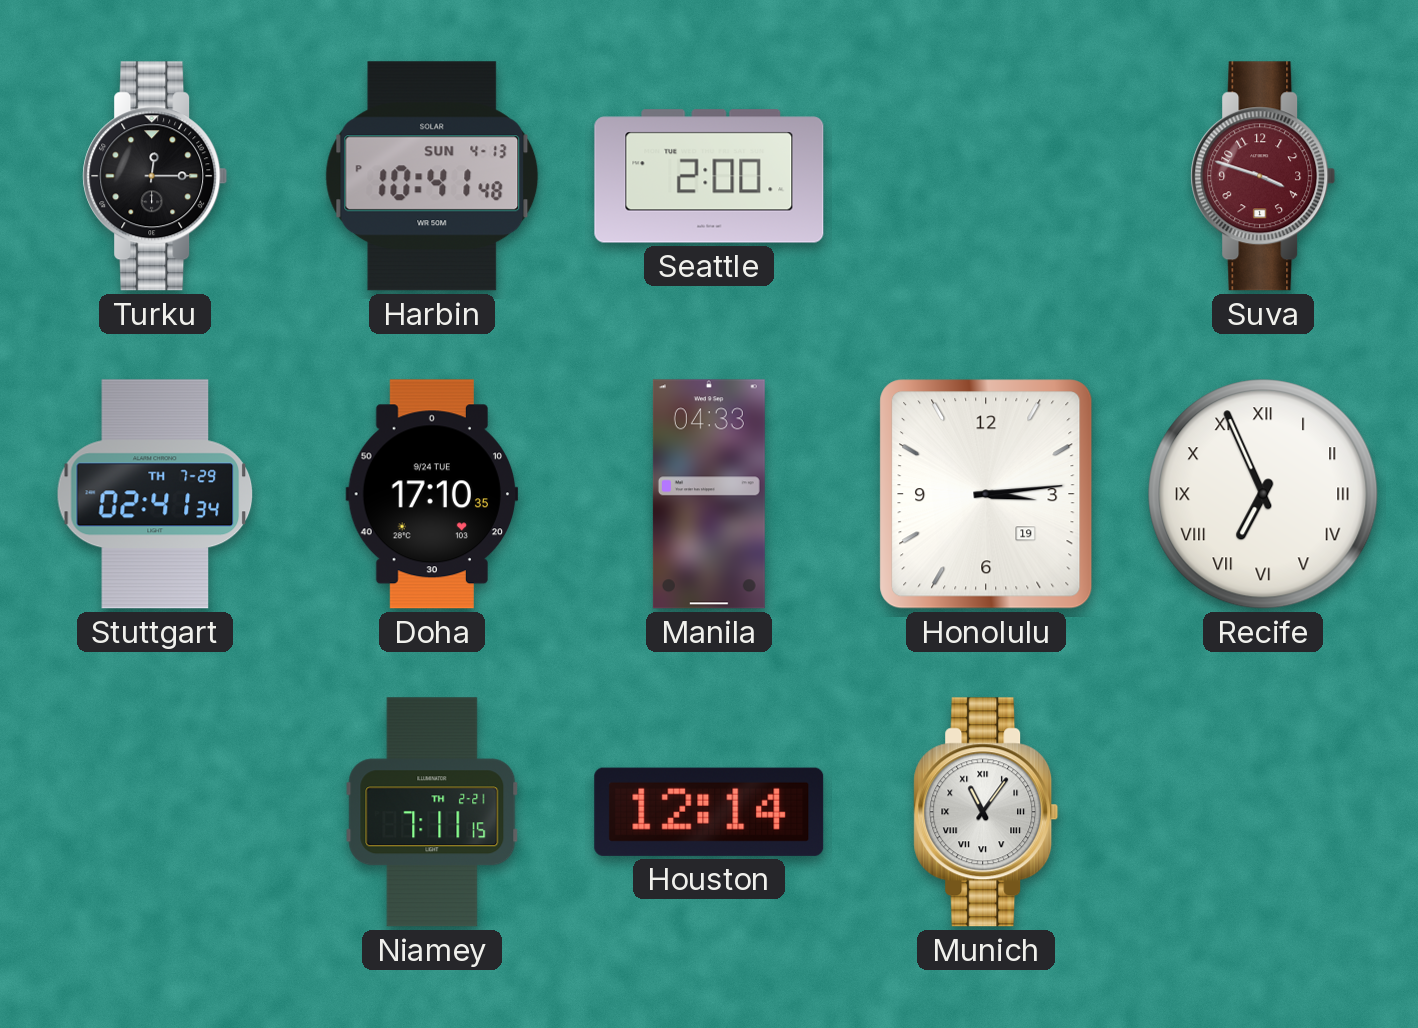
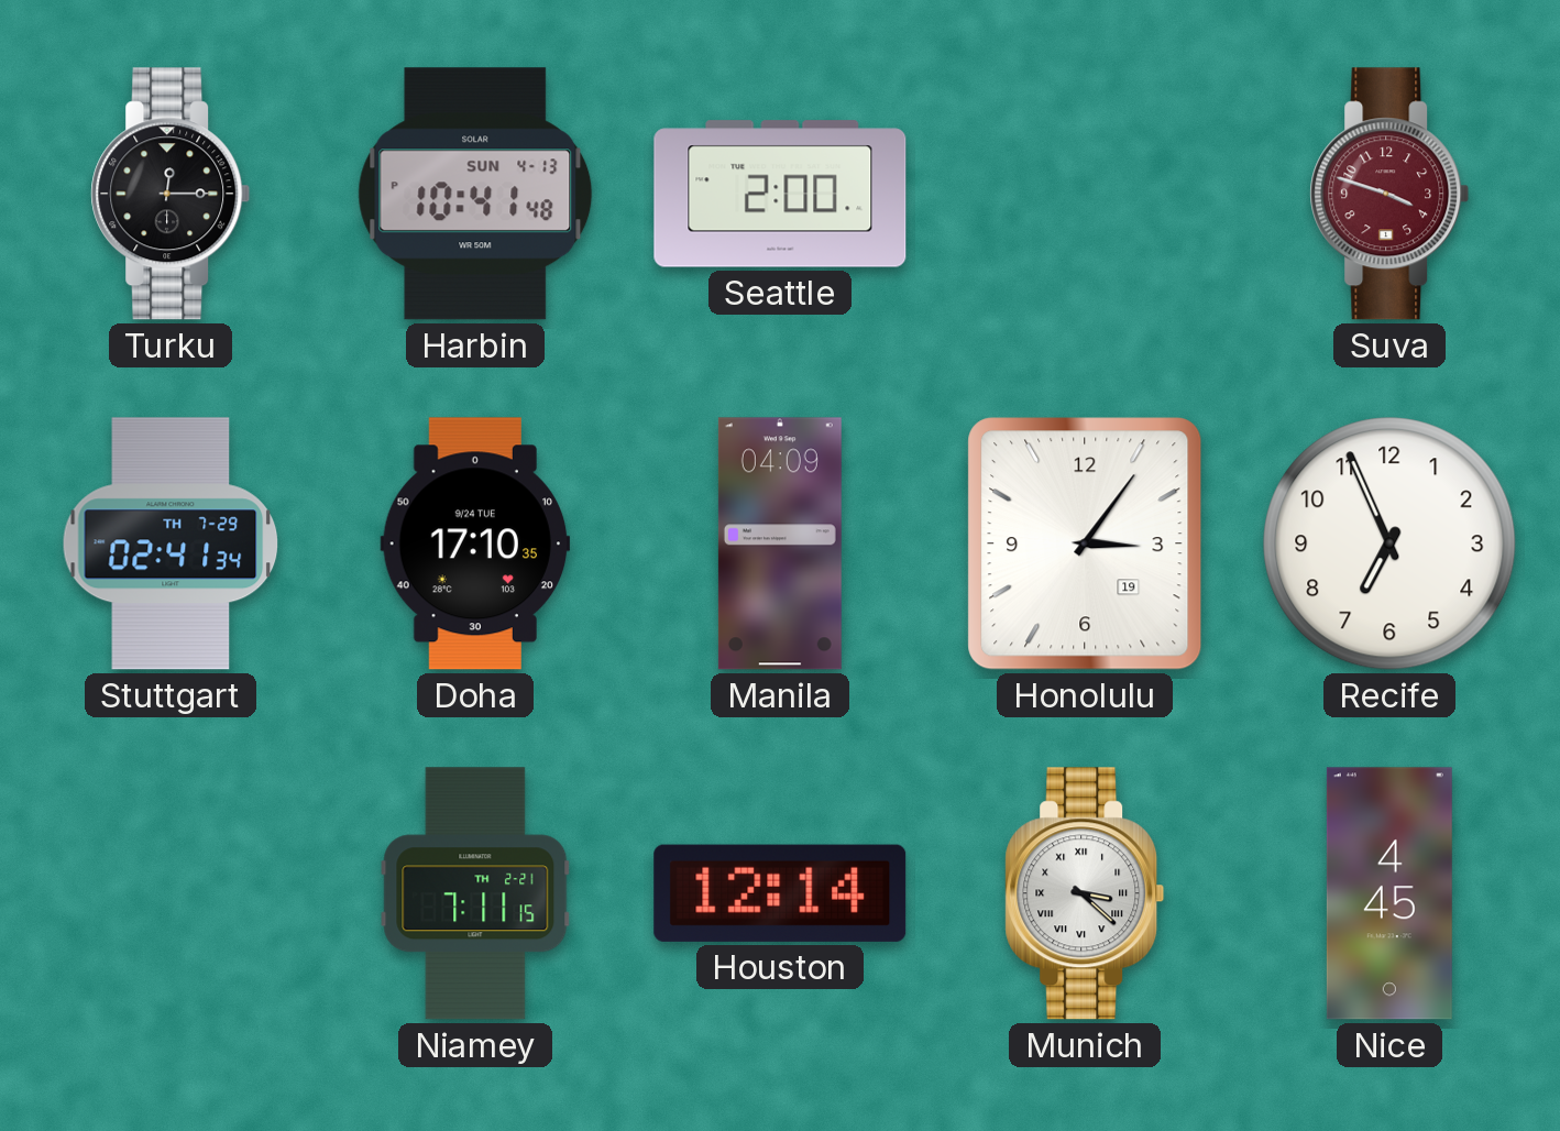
Manila: 04:33 -> 04:09
Honolulu: 3:14 -> 3:06
Recife numerals: Roman -> Arabic
Munich: 11:06 -> 3:22
Nice: none -> 4:45
